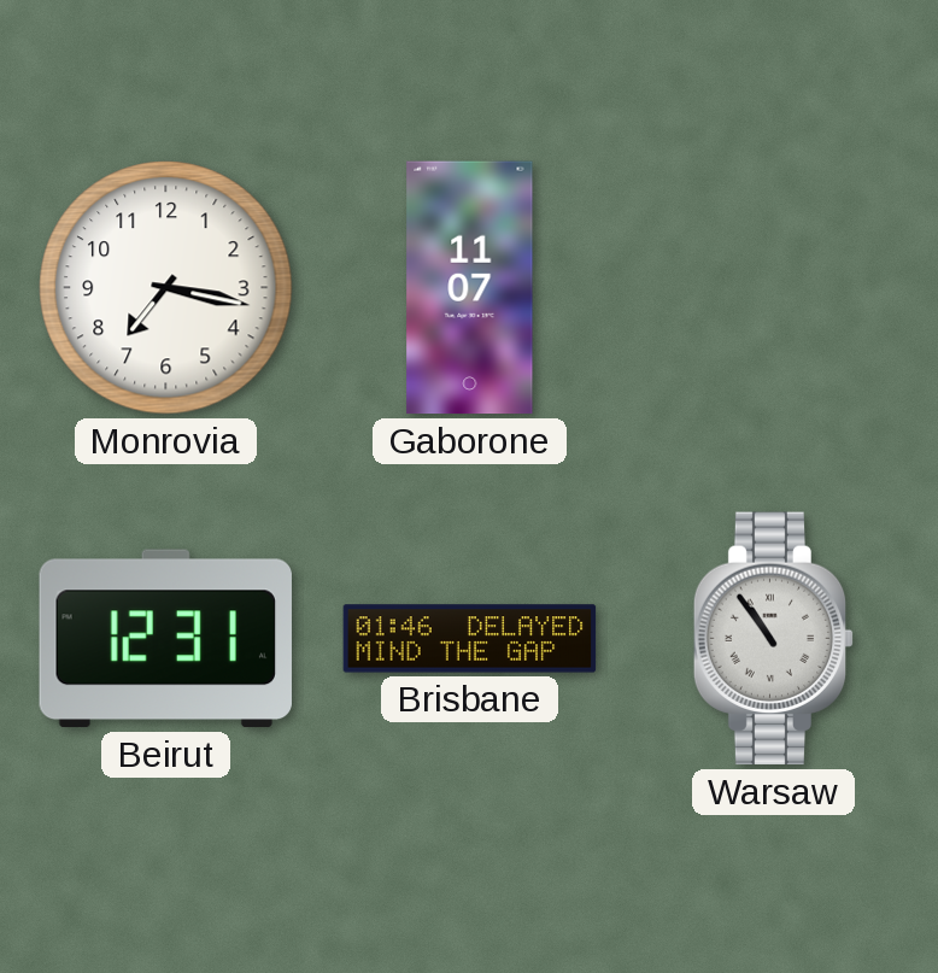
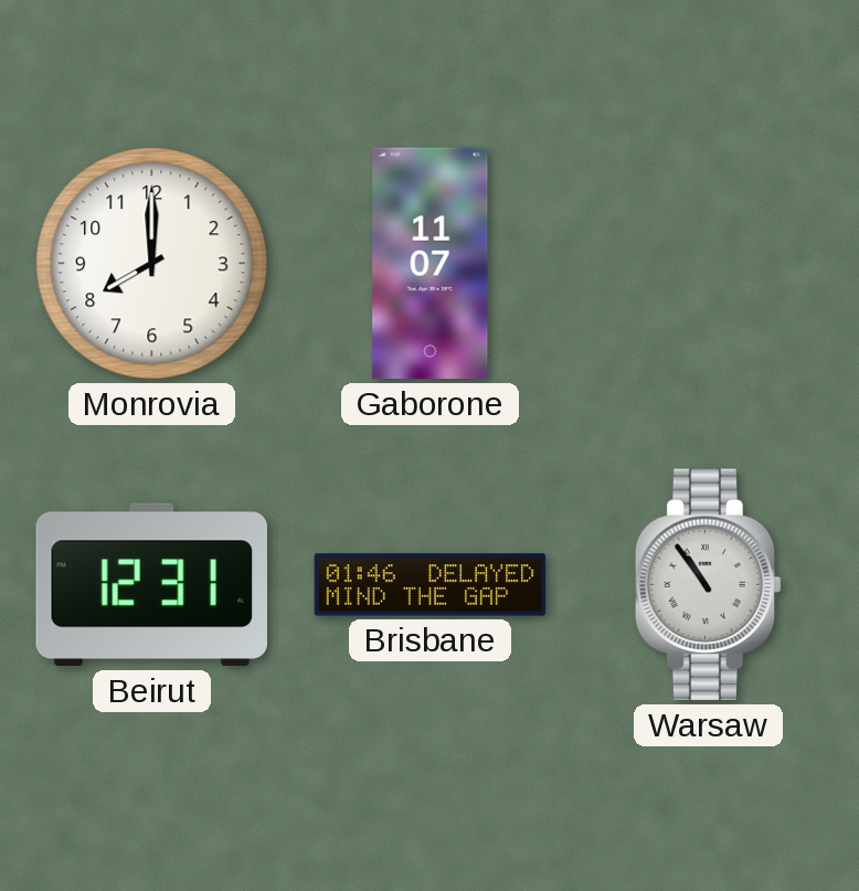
Monrovia: 7:17 -> 8:00
